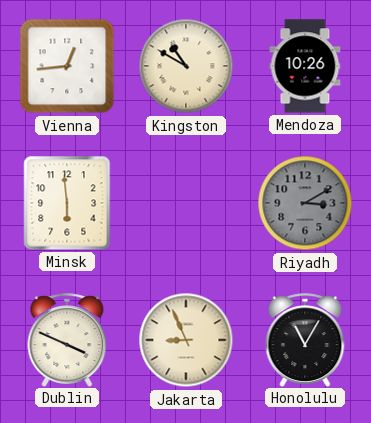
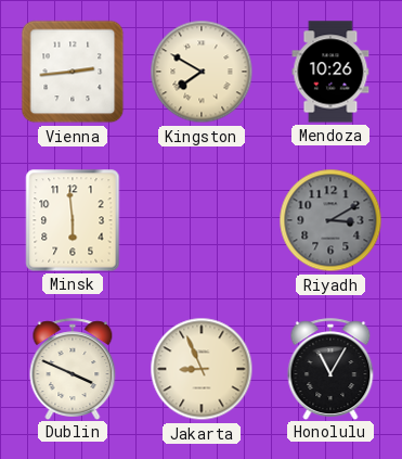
Vienna: 12:44 -> 2:44
Kingston: 10:50 -> 7:50
